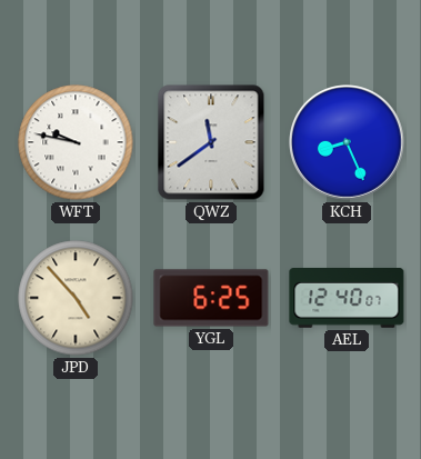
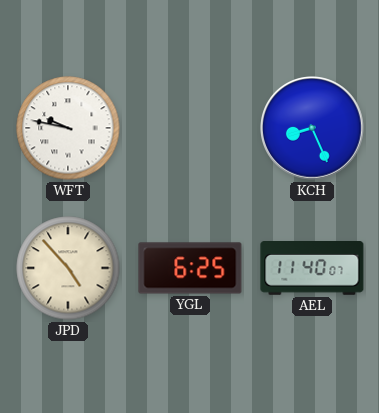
QWZ: 11:39 -> none
AEL: 12:40 -> 11:40
